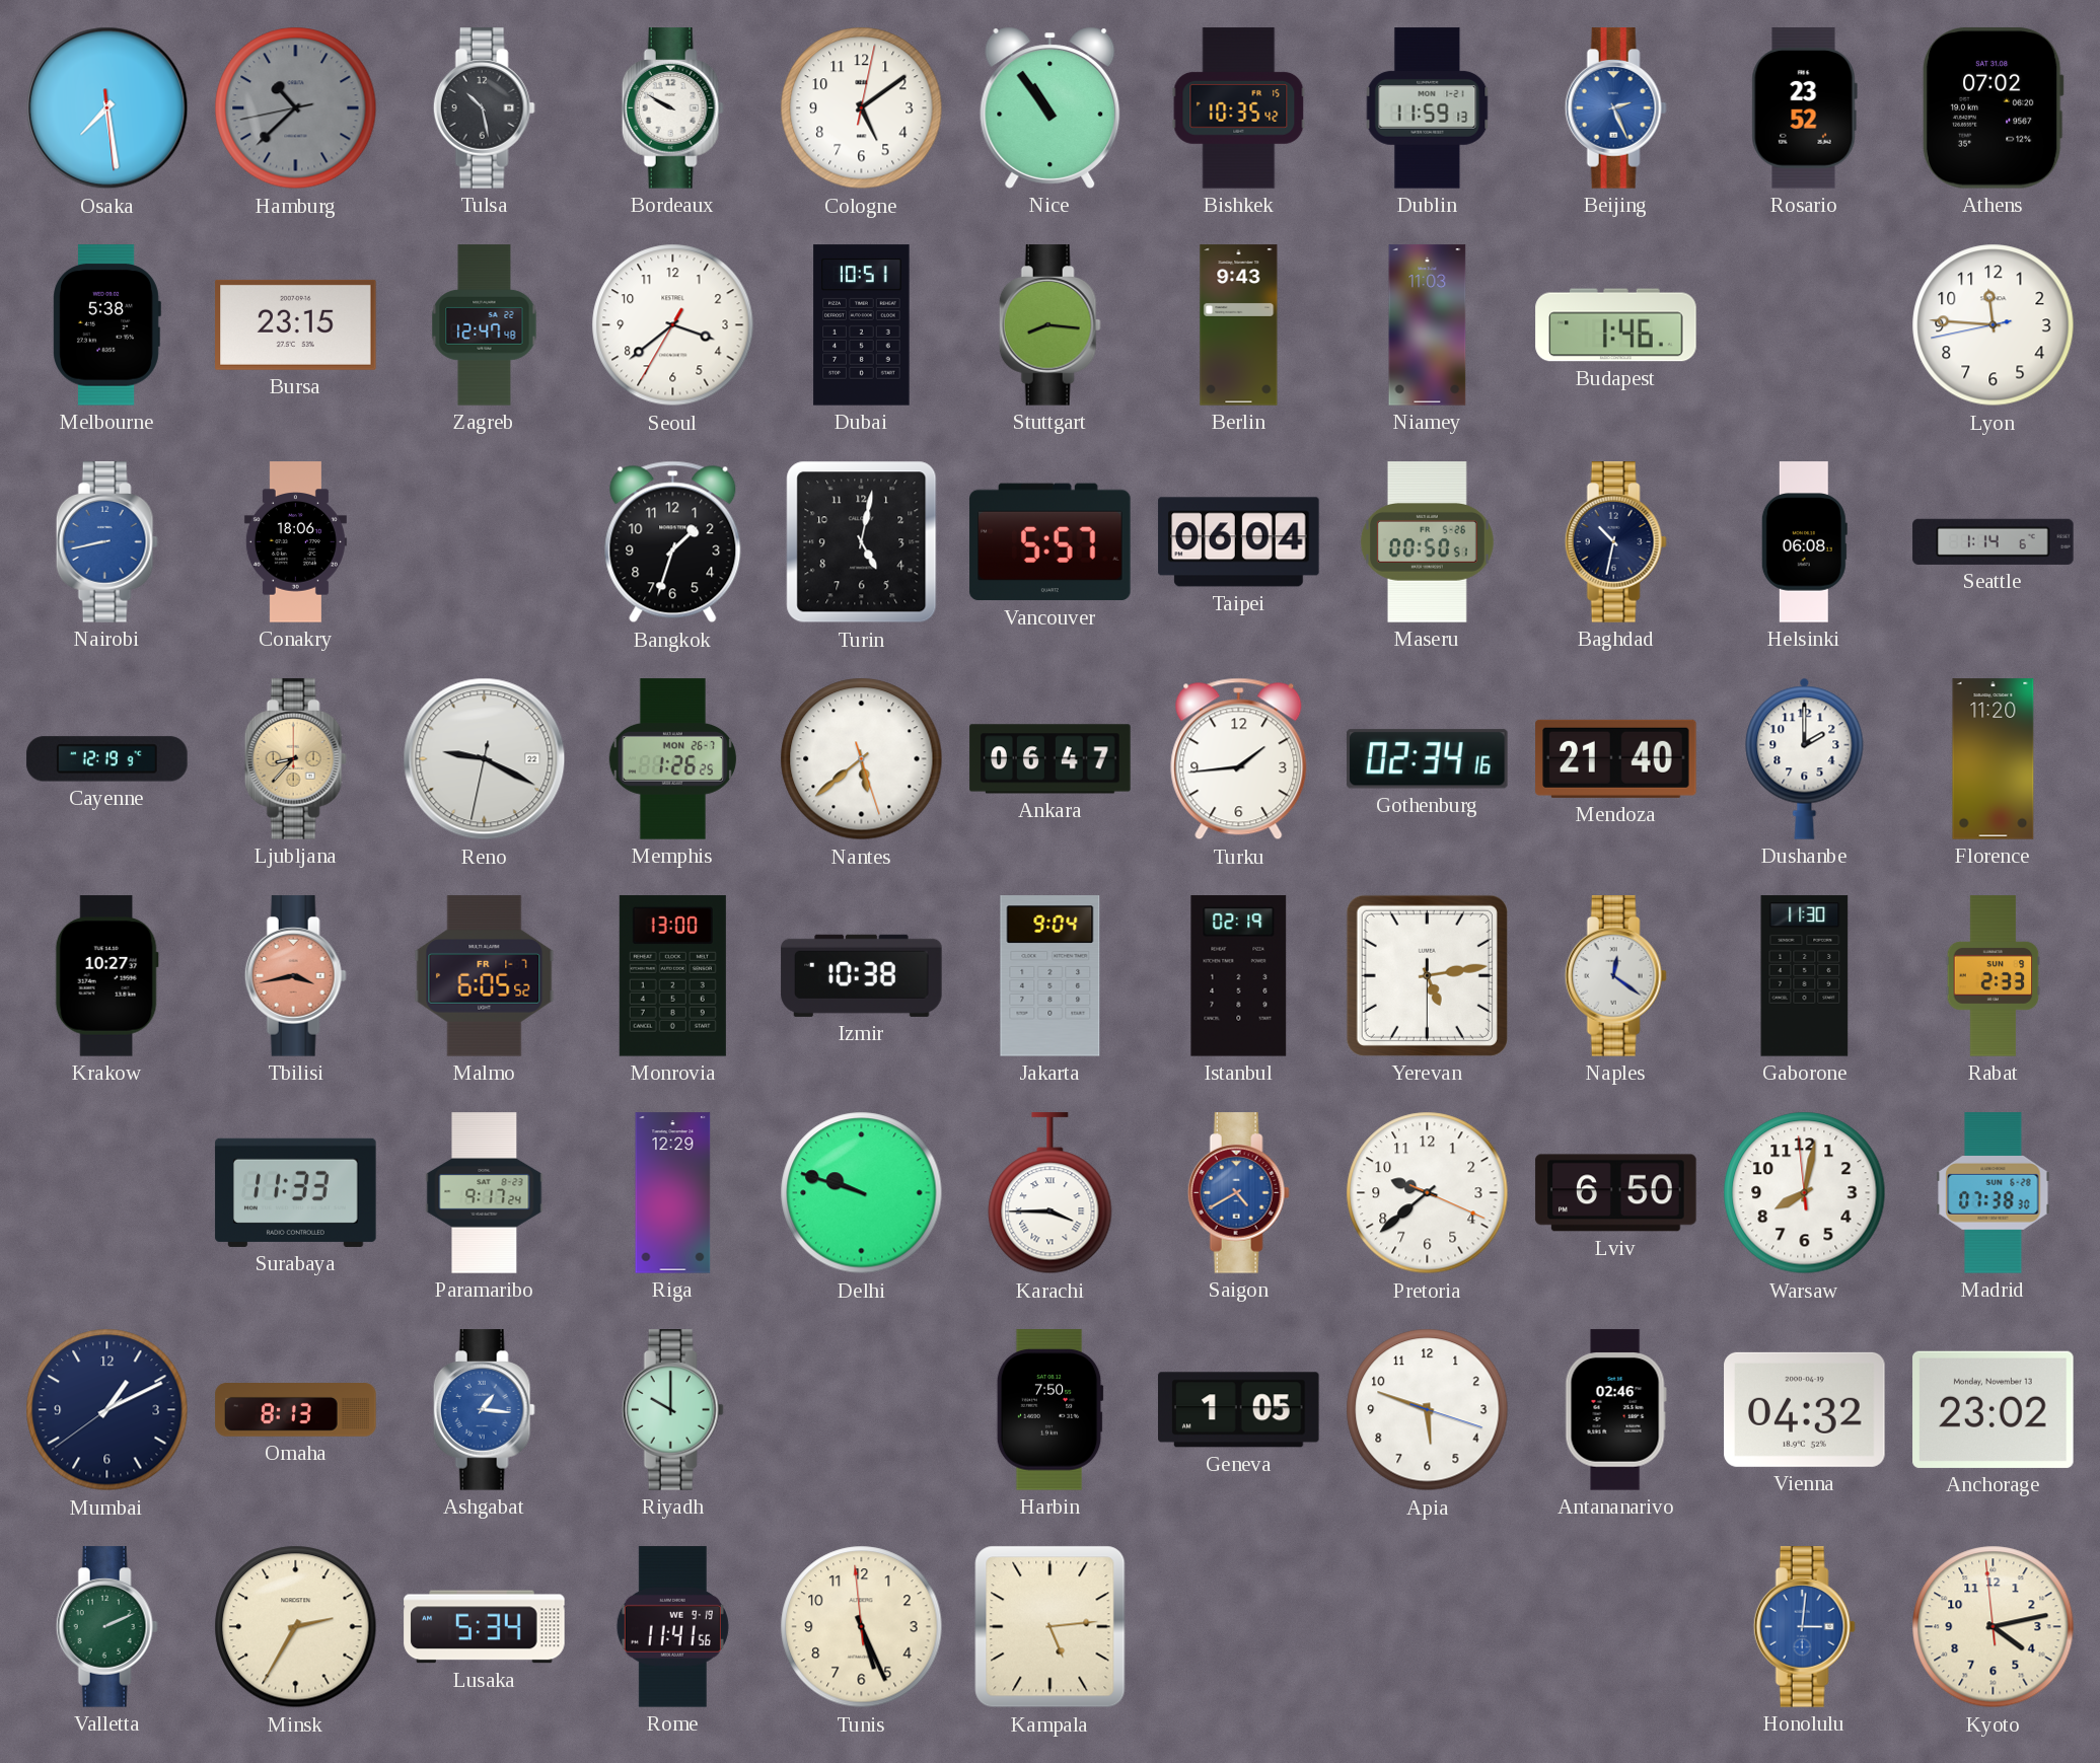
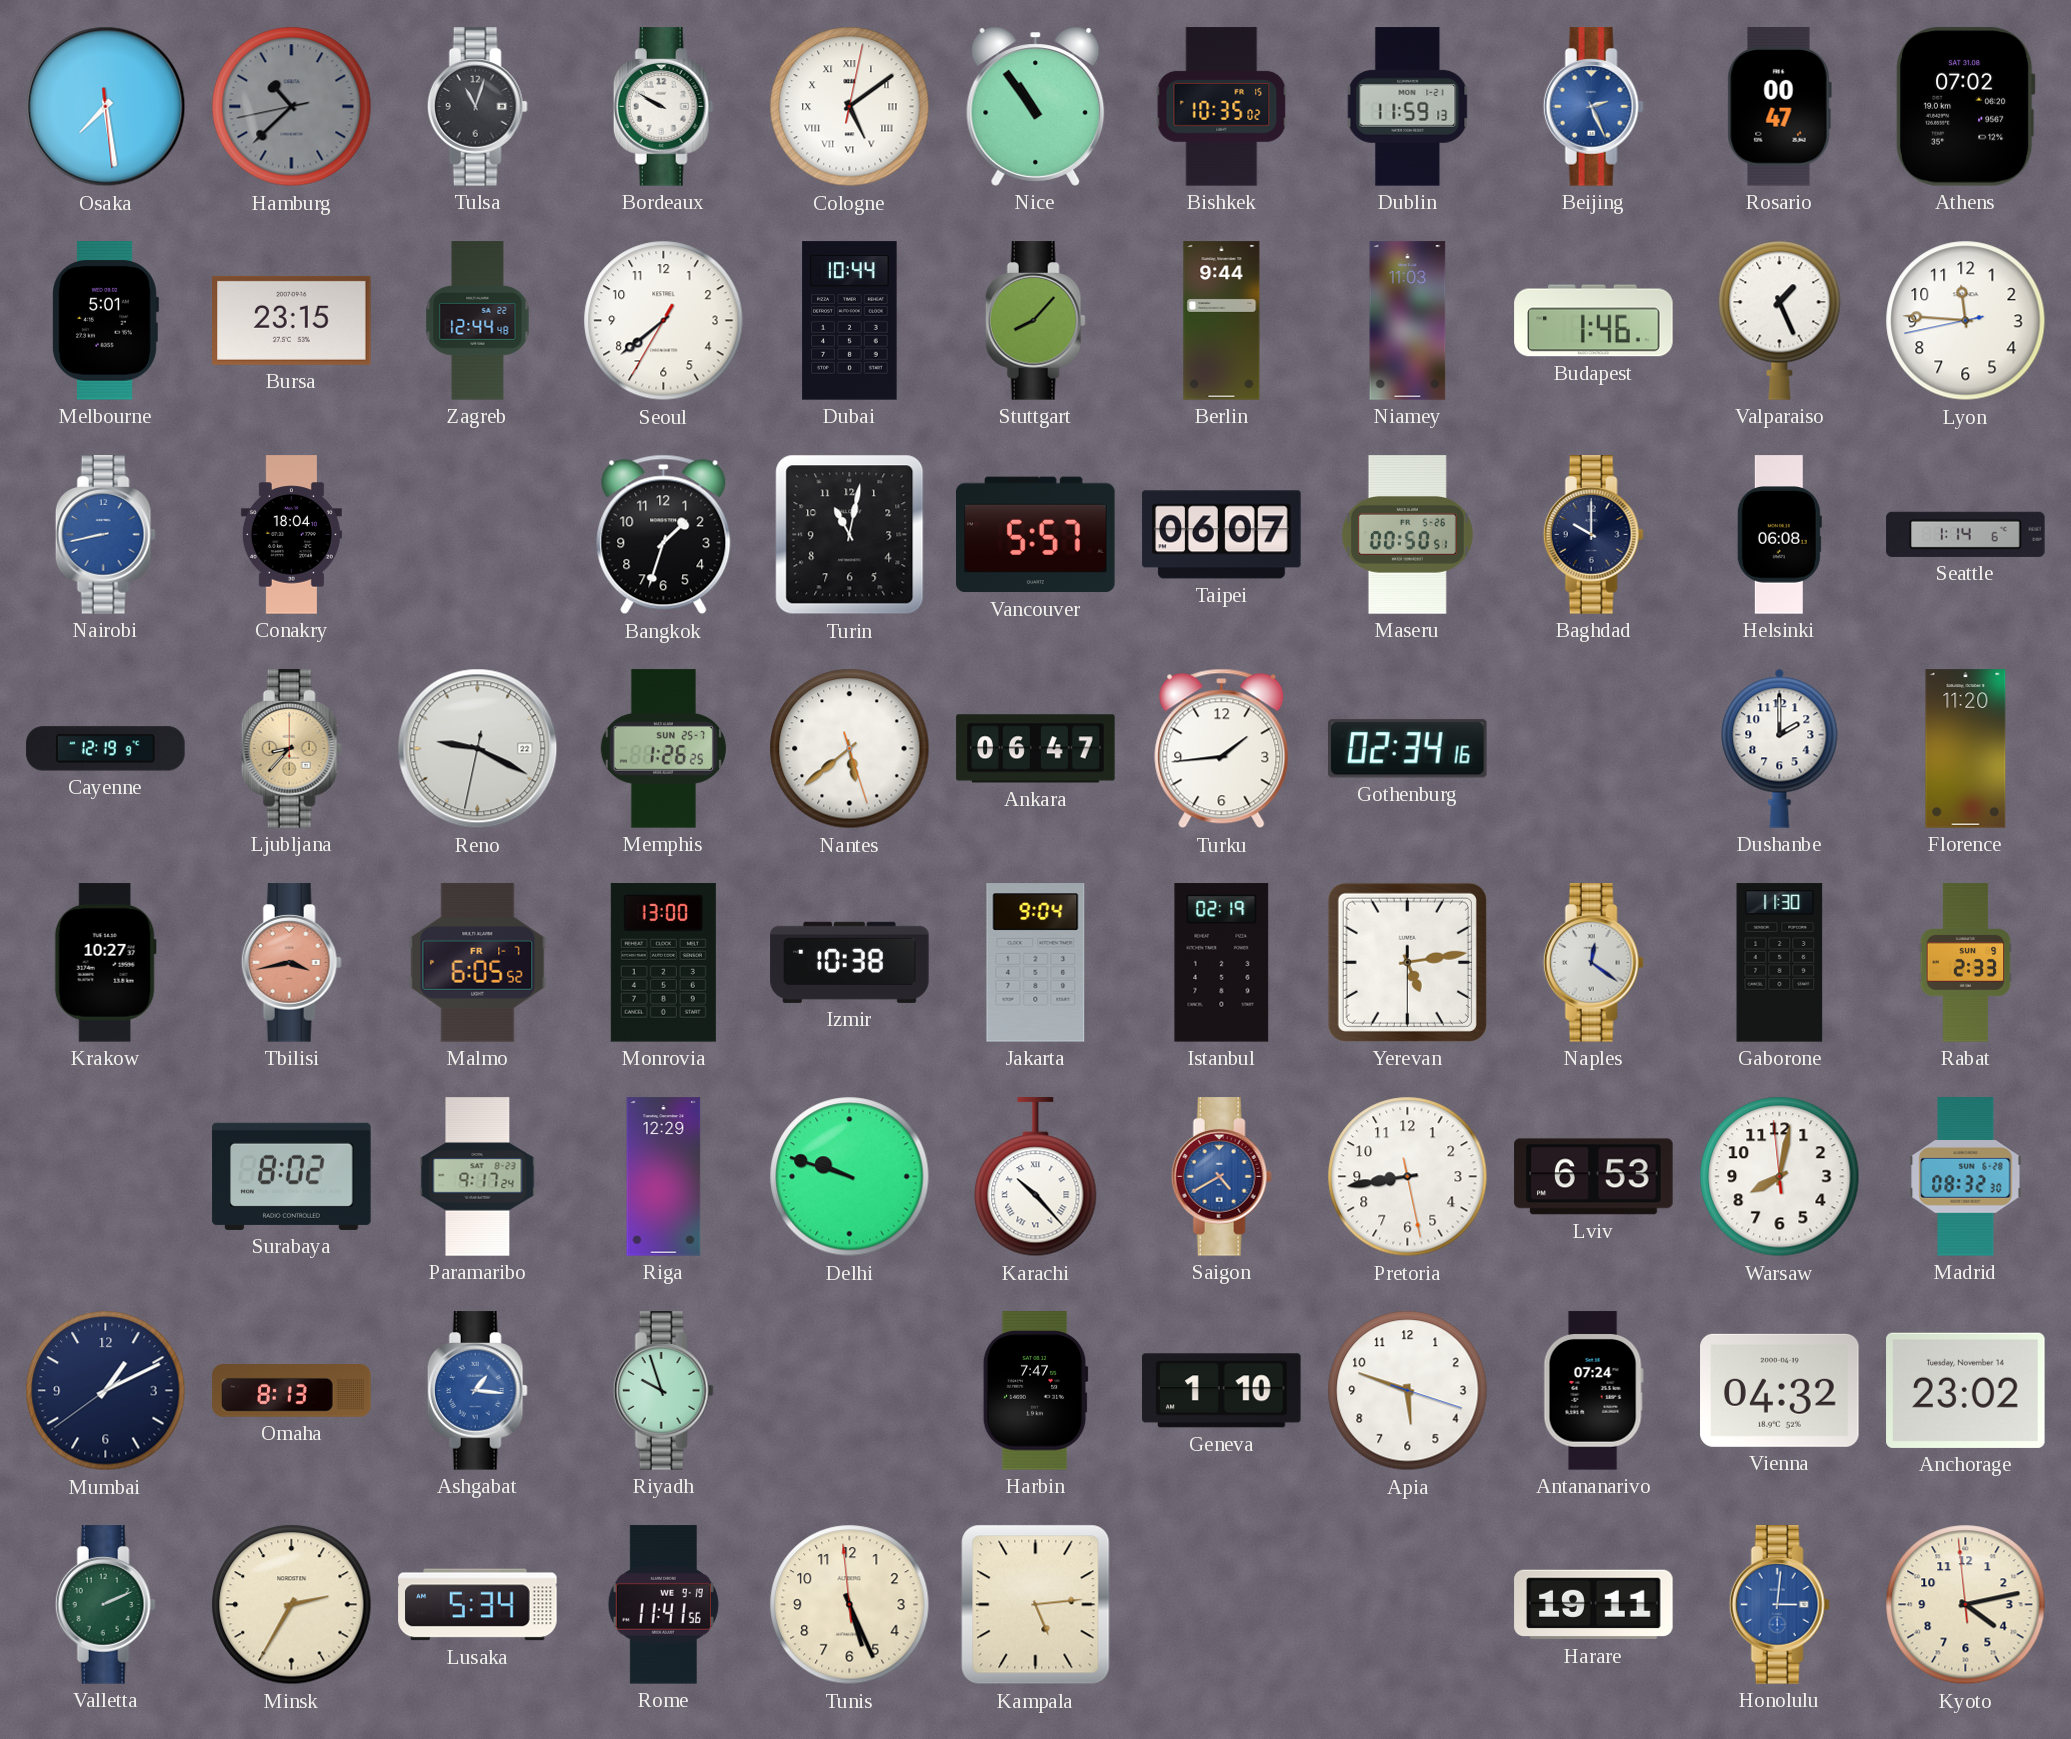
Tulsa: 10:28 -> 11:03
Cologne numerals: Arabic -> Roman
Bishkek: 10:35:42 -> 10:35:02
Rosario: 23:52 -> 00:47
Melbourne: 5:38 -> 5:01
Zagreb: 12:47 -> 12:44
Seoul: 3:38 -> 7:38
Dubai: 10:51 -> 10:44
Stuttgart: 8:16 -> 8:07
Berlin: 9:43 -> 9:44
Valparaiso: none -> 1:26
Conakry: 18:06 -> 18:04
Turin: 5:02 -> 11:02
Taipei: 06:04 -> 06:07
Baghdad: 10:32 -> 10:00
Memphis date: MON 26-7 -> SUN 25-7
Mendoza: 21:40 -> none
Surabaya: 11:33 -> 8:02
Karachi: 3:45 -> 10:23
Pretoria: 9:38 -> 8:43
Lviv: 6:50 -> 6:53
Madrid: 07:38 -> 08:32
Riyadh: 10:00 -> 9:57
Harbin: 7:50 -> 7:47
Geneva: 1:05 -> 1:10
Antananarivo: 02:46 -> 07:24
Anchorage date: Monday, November 13 -> Tuesday, November 14
Harare: none -> 19:11
